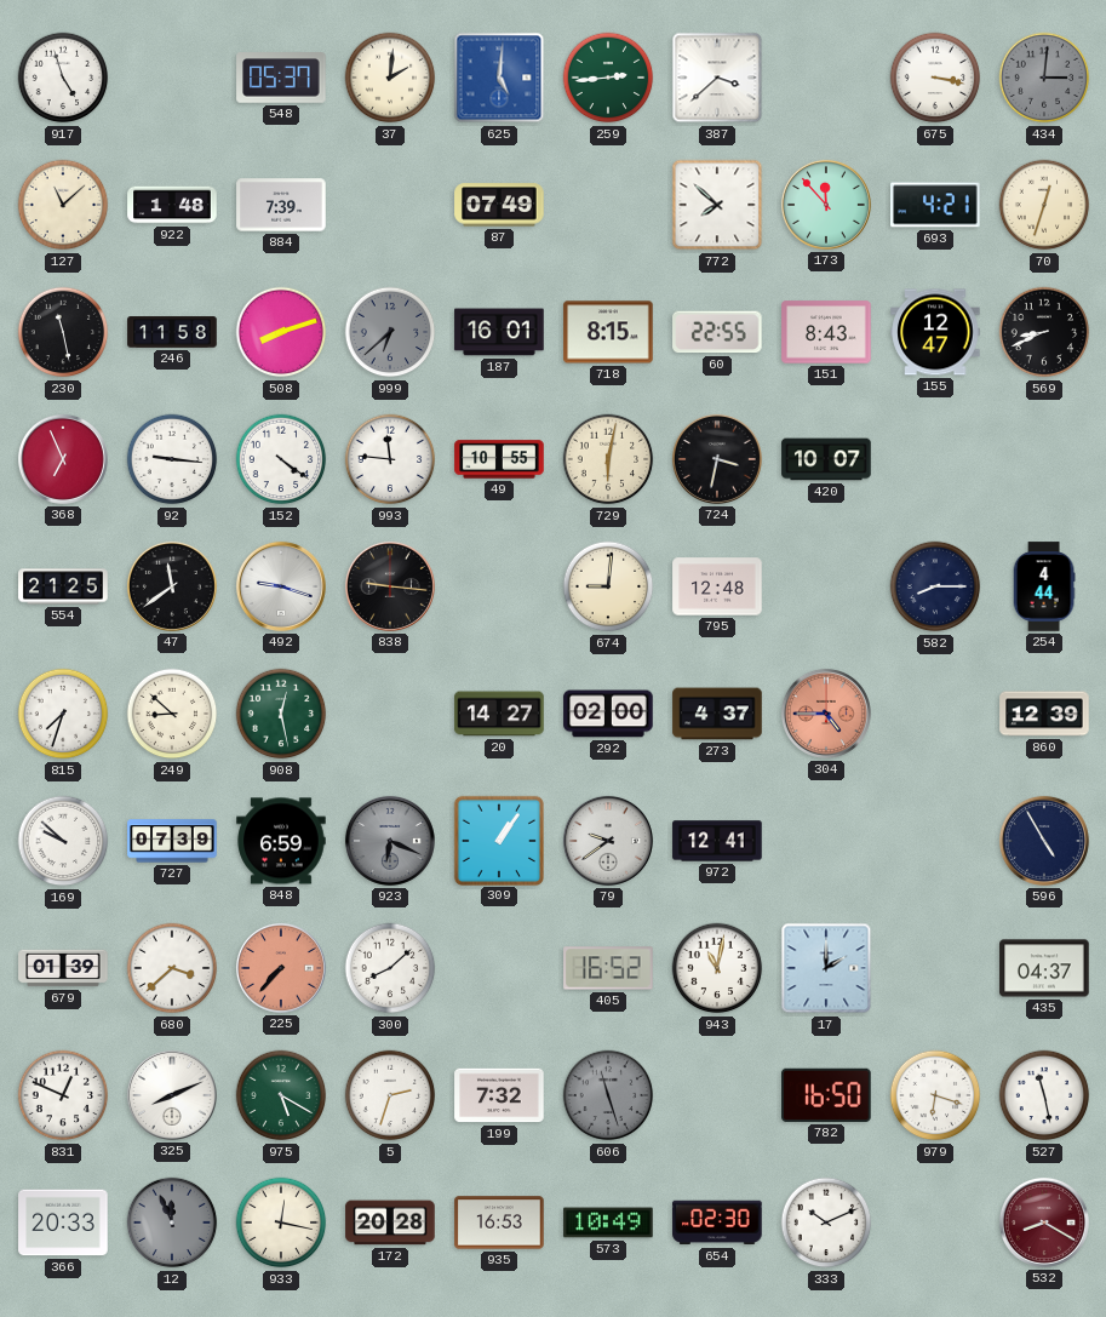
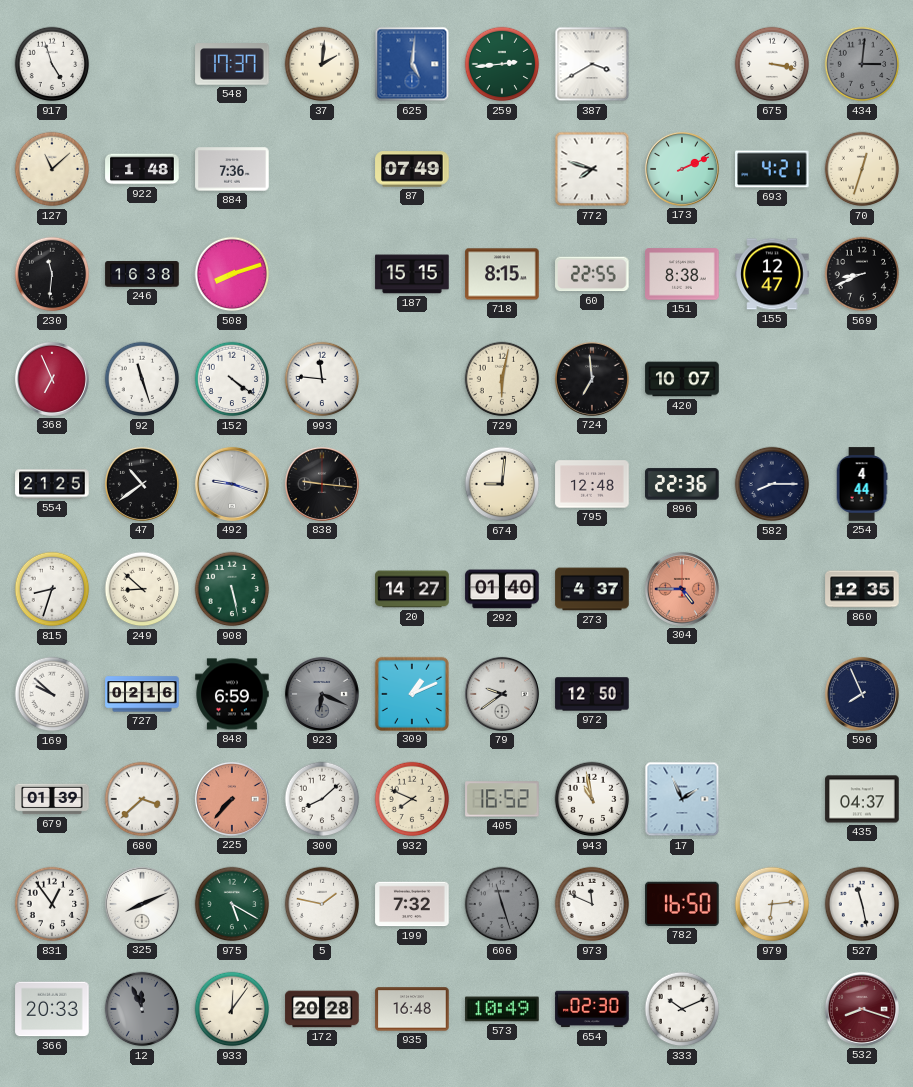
548: 05:37 -> 17:37
387: 3:38 -> 3:40
884: 7:39 -> 7:36
772: 7:52 -> 7:48
173: 11:53 -> 2:11
230: 11:28 -> 11:31
246: 11:58 -> 16:38
999: 6:38 -> none
187: 16:01 -> 15:15
151: 8:43 -> 8:38
92: 9:16 -> 11:27
49: 10:55 -> none
724: 3:32 -> 6:59
47: 11:39 -> 10:39
896: none -> 22:36
815: 7:33 -> 8:33
908: 12:28 -> 5:28
292: 02:00 -> 01:40
860: 12:39 -> 12:35
727: 07:39 -> 02:16
309: 1:06 -> 1:11
972: 12:41 -> 12:50
596: 4:55 -> 7:56
932: none -> 7:49
943: 11:02 -> 10:58
17: 2:00 -> 1:56
831: 12:49 -> 12:54
5: 2:33 -> 1:47
973: none -> 11:49
979: 6:18 -> 6:14
933: 12:17 -> 12:06
935: 16:53 -> 16:48
532: 8:20 -> 8:18
